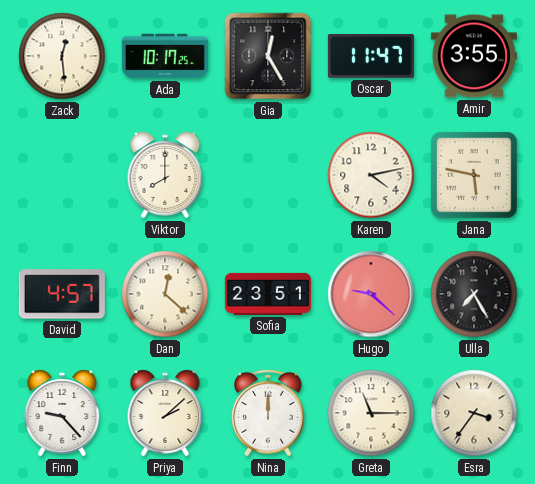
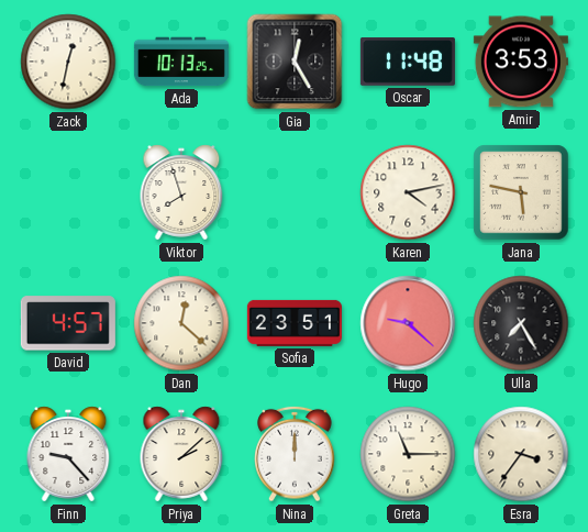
Zack: 12:29 -> 12:32
Ada: 10:17 -> 10:13
Oscar: 11:47 -> 11:48
Amir: 3:55 -> 3:53
Viktor: 8:00 -> 7:57
